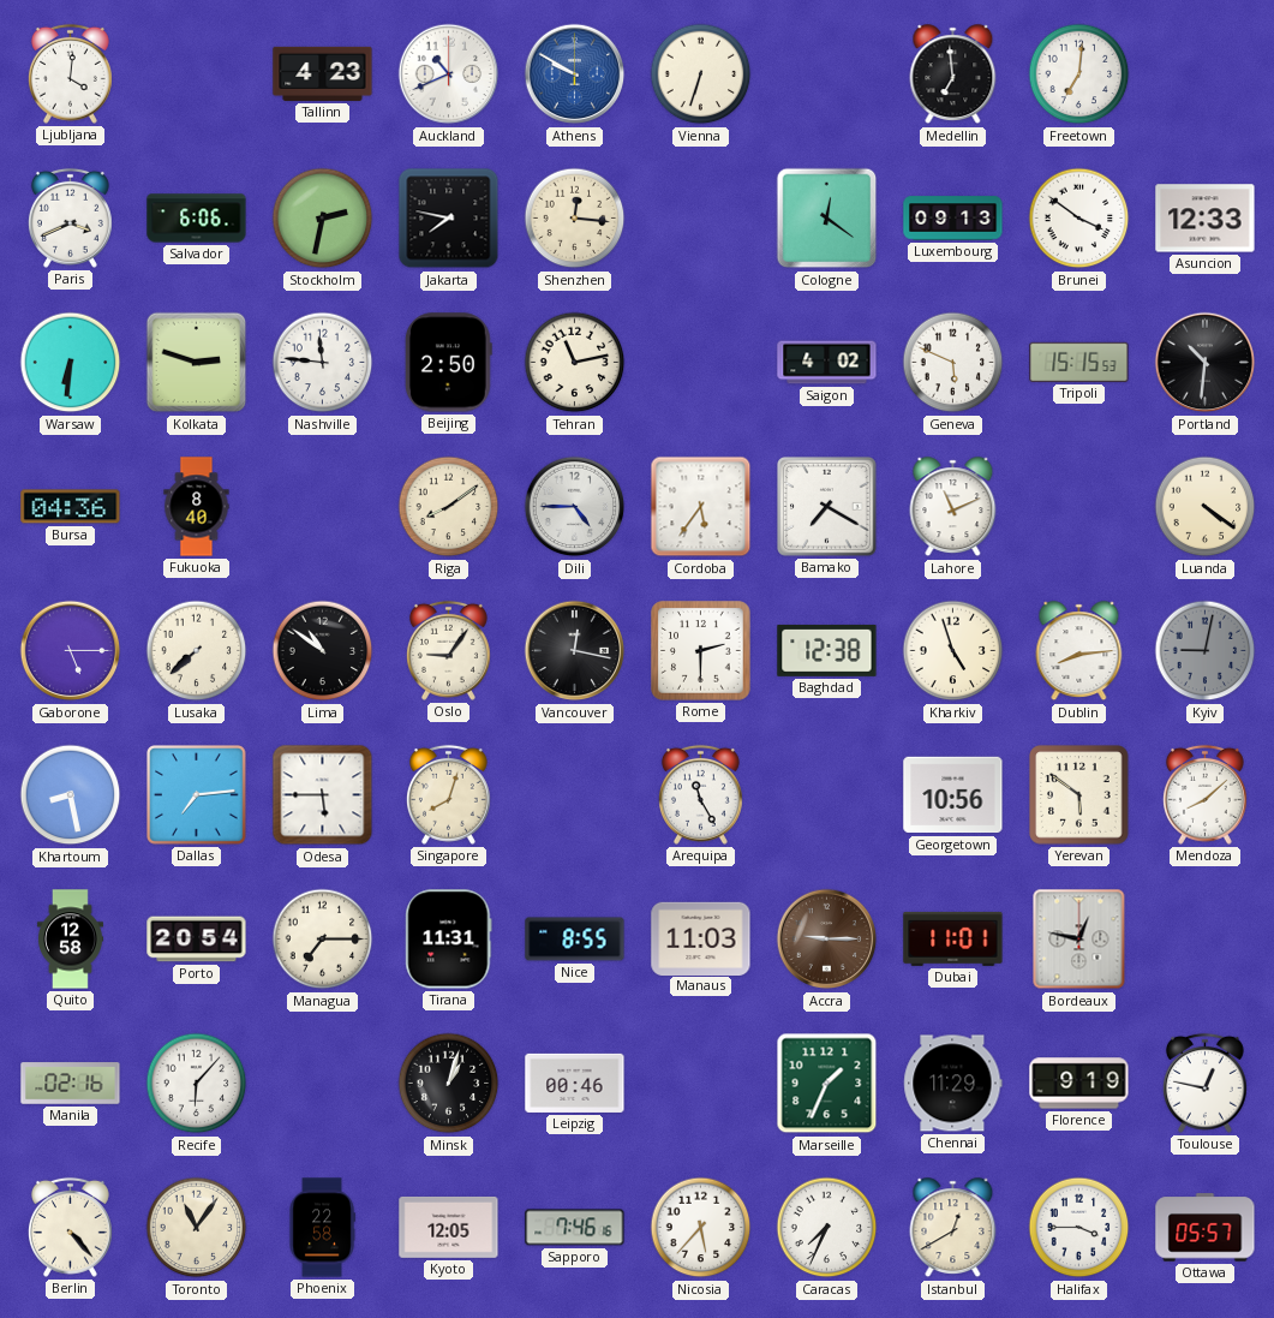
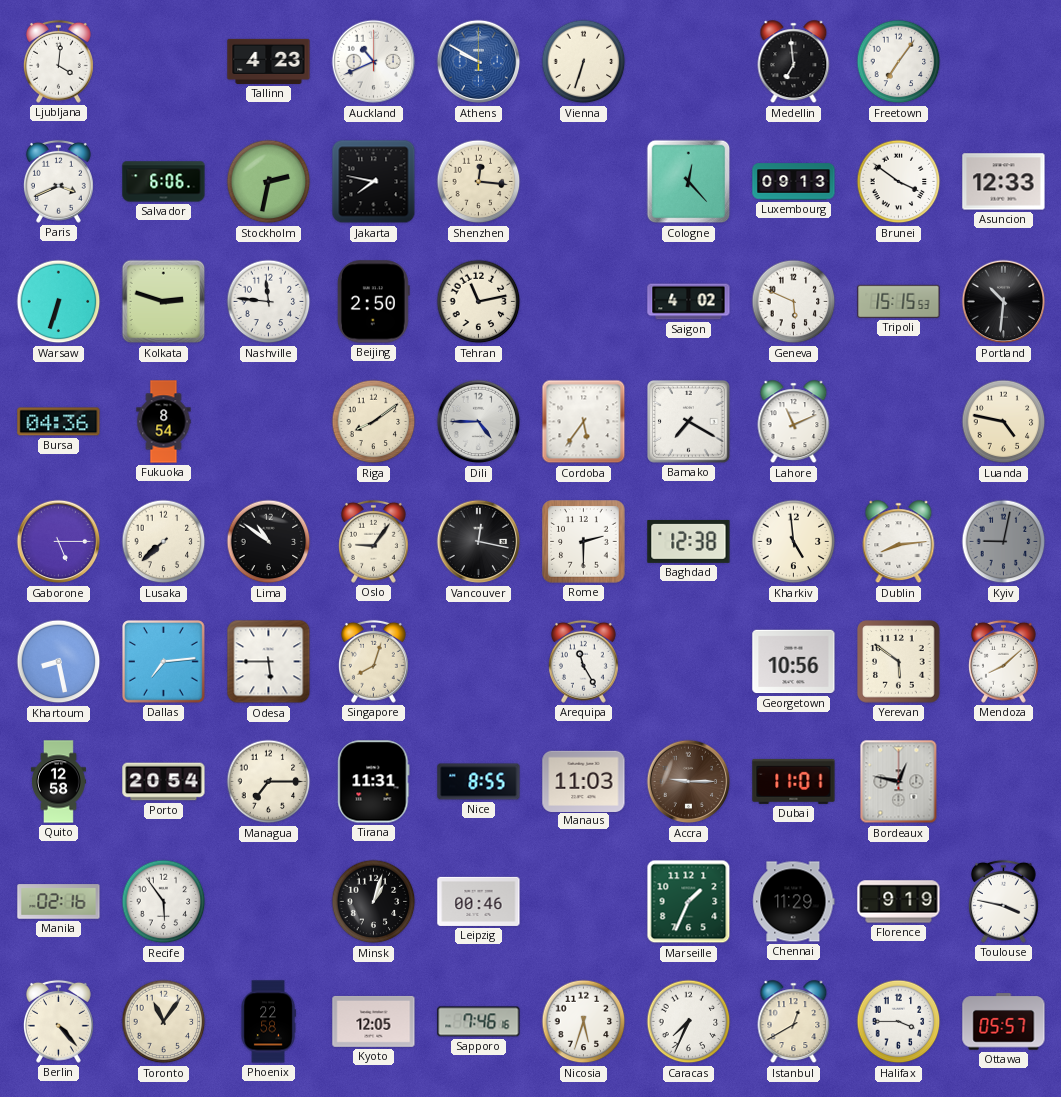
Freetown: 7:01 -> 7:06
Cologne: 12:21 -> 12:23
Warsaw: 6:31 -> 6:33
Fukuoka: 8:40 -> 8:54
Luanda: 4:21 -> 4:47
Kharkiv: 4:57 -> 4:59
Recife: 6:07 -> 5:54
Toulouse: 12:47 -> 3:47
Nicosia: 5:37 -> 5:33
